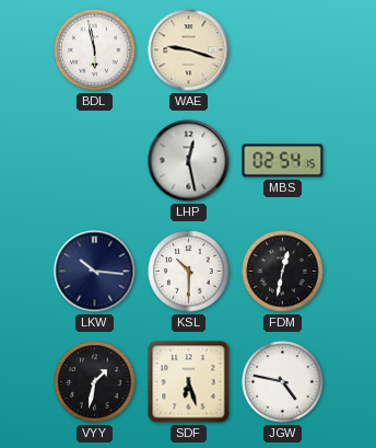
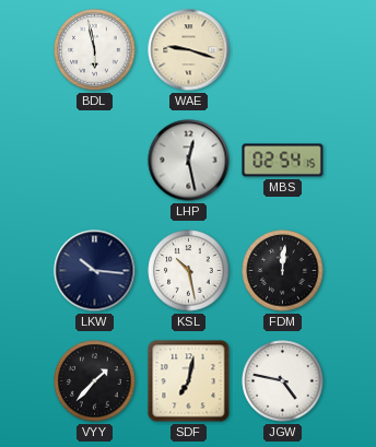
KSL: 10:30 -> 10:28
FDM: 12:32 -> 12:01
VYY: 1:32 -> 1:37
SDF: 6:27 -> 7:02
